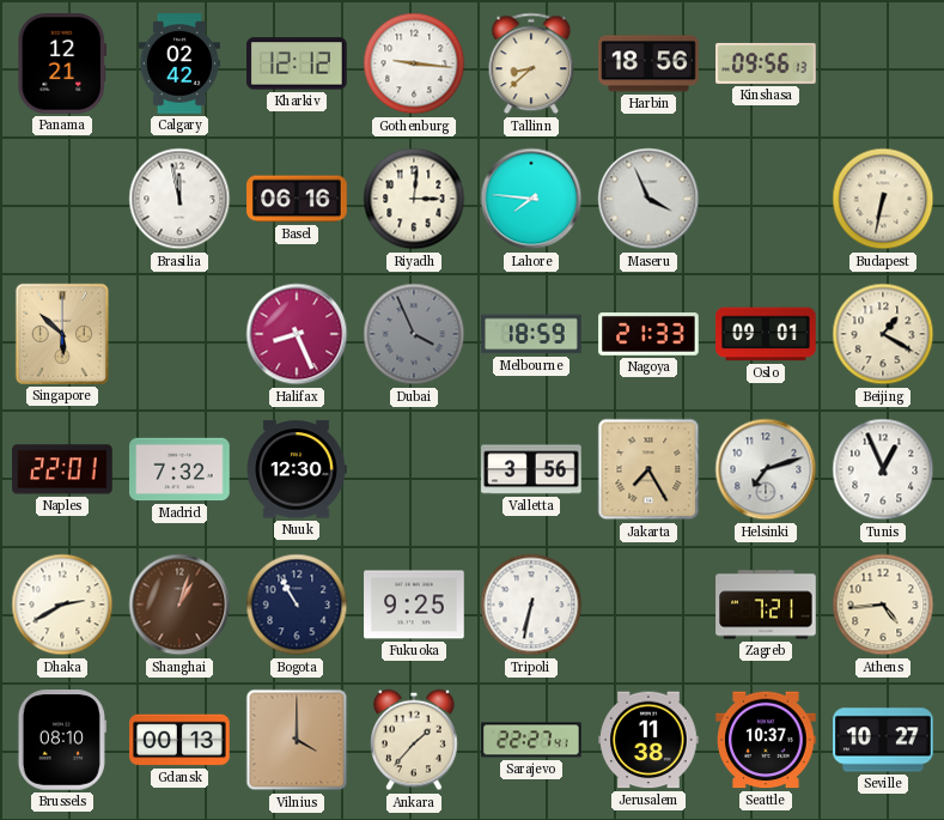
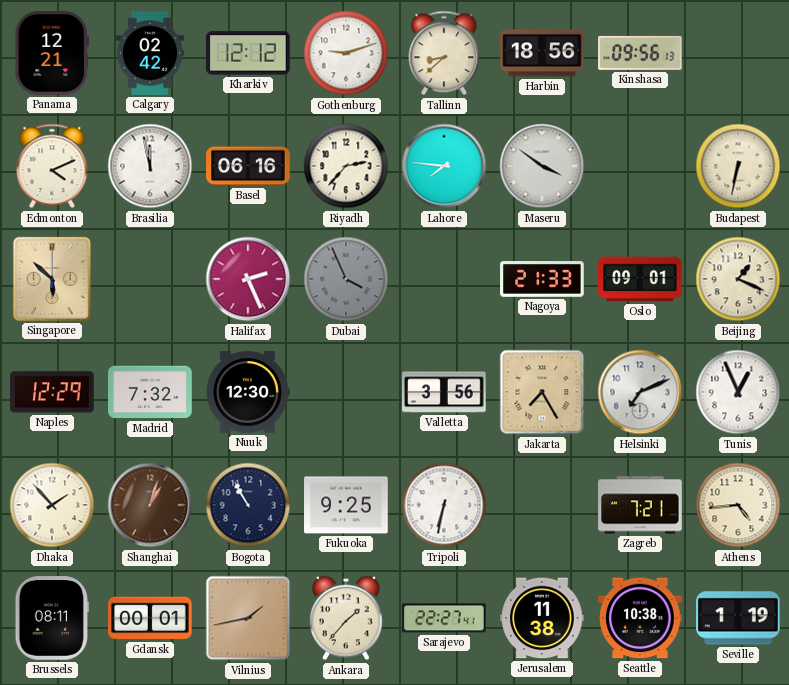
Gothenburg: 9:16 -> 9:12
Edmonton: none -> 4:11
Riyadh: 3:01 -> 2:37
Maseru: 3:56 -> 3:51
Halifax: 8:26 -> 2:26
Melbourne: 18:59 -> none
Beijing: 1:20 -> 1:19
Naples: 22:01 -> 12:29
Helsinki: 7:12 -> 7:11
Dhaka: 2:40 -> 1:53
Brussels: 08:10 -> 08:11
Gdansk: 00:13 -> 00:01
Vilnius: 4:00 -> 1:43
Seattle: 10:37 -> 10:38
Seville: 10:27 -> 1:19
